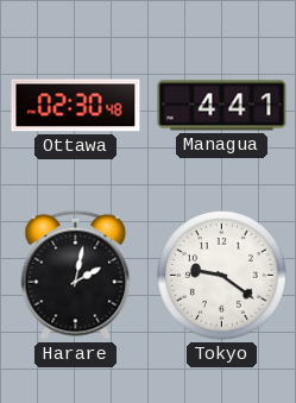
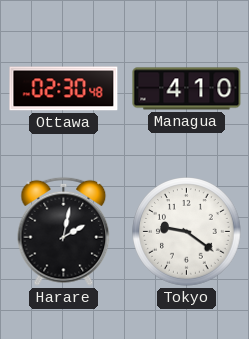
Managua: 4:41 -> 4:10
